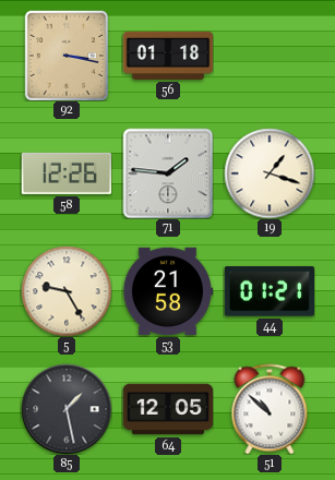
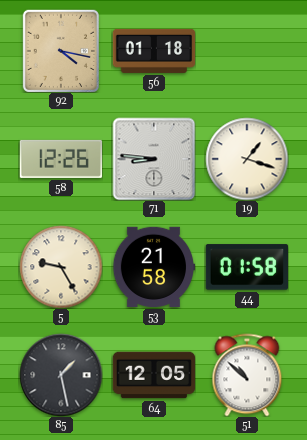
92: 3:17 -> 4:17
71: 1:46 -> 8:46
44: 01:21 -> 01:58
